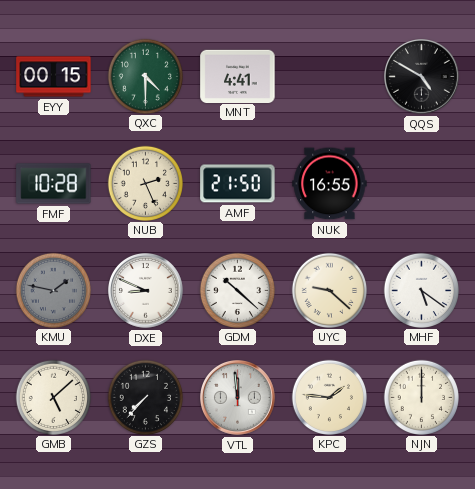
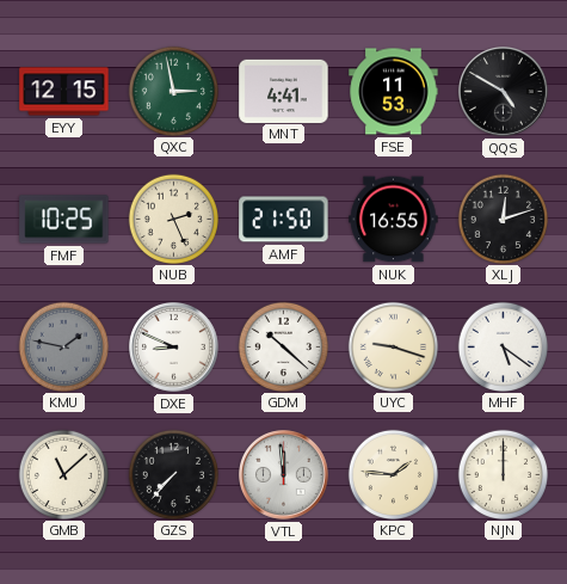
EYY: 00:15 -> 12:15
QXC: 4:30 -> 2:58
FSE: none -> 11:53
FMF: 10:28 -> 10:25
XLJ: none -> 12:12
UYC: 9:22 -> 9:18
GMB: 5:08 -> 11:08
